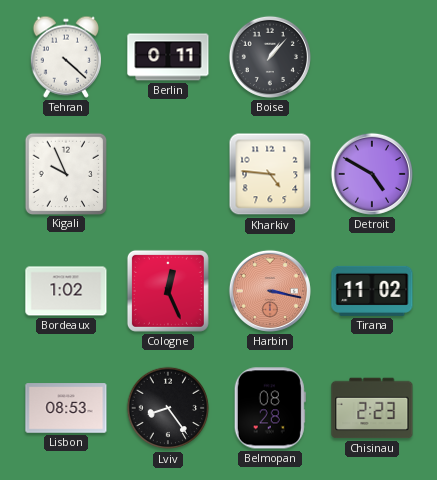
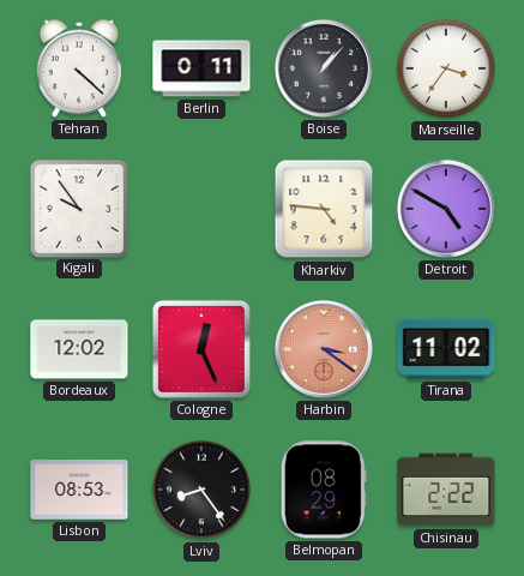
Marseille: none -> 3:36
Kigali: 9:56 -> 9:54
Bordeaux: 1:02 -> 12:02
Harbin: 3:17 -> 3:21
Belmopan: 08:28 -> 08:29
Chisinau: 2:23 -> 2:22
